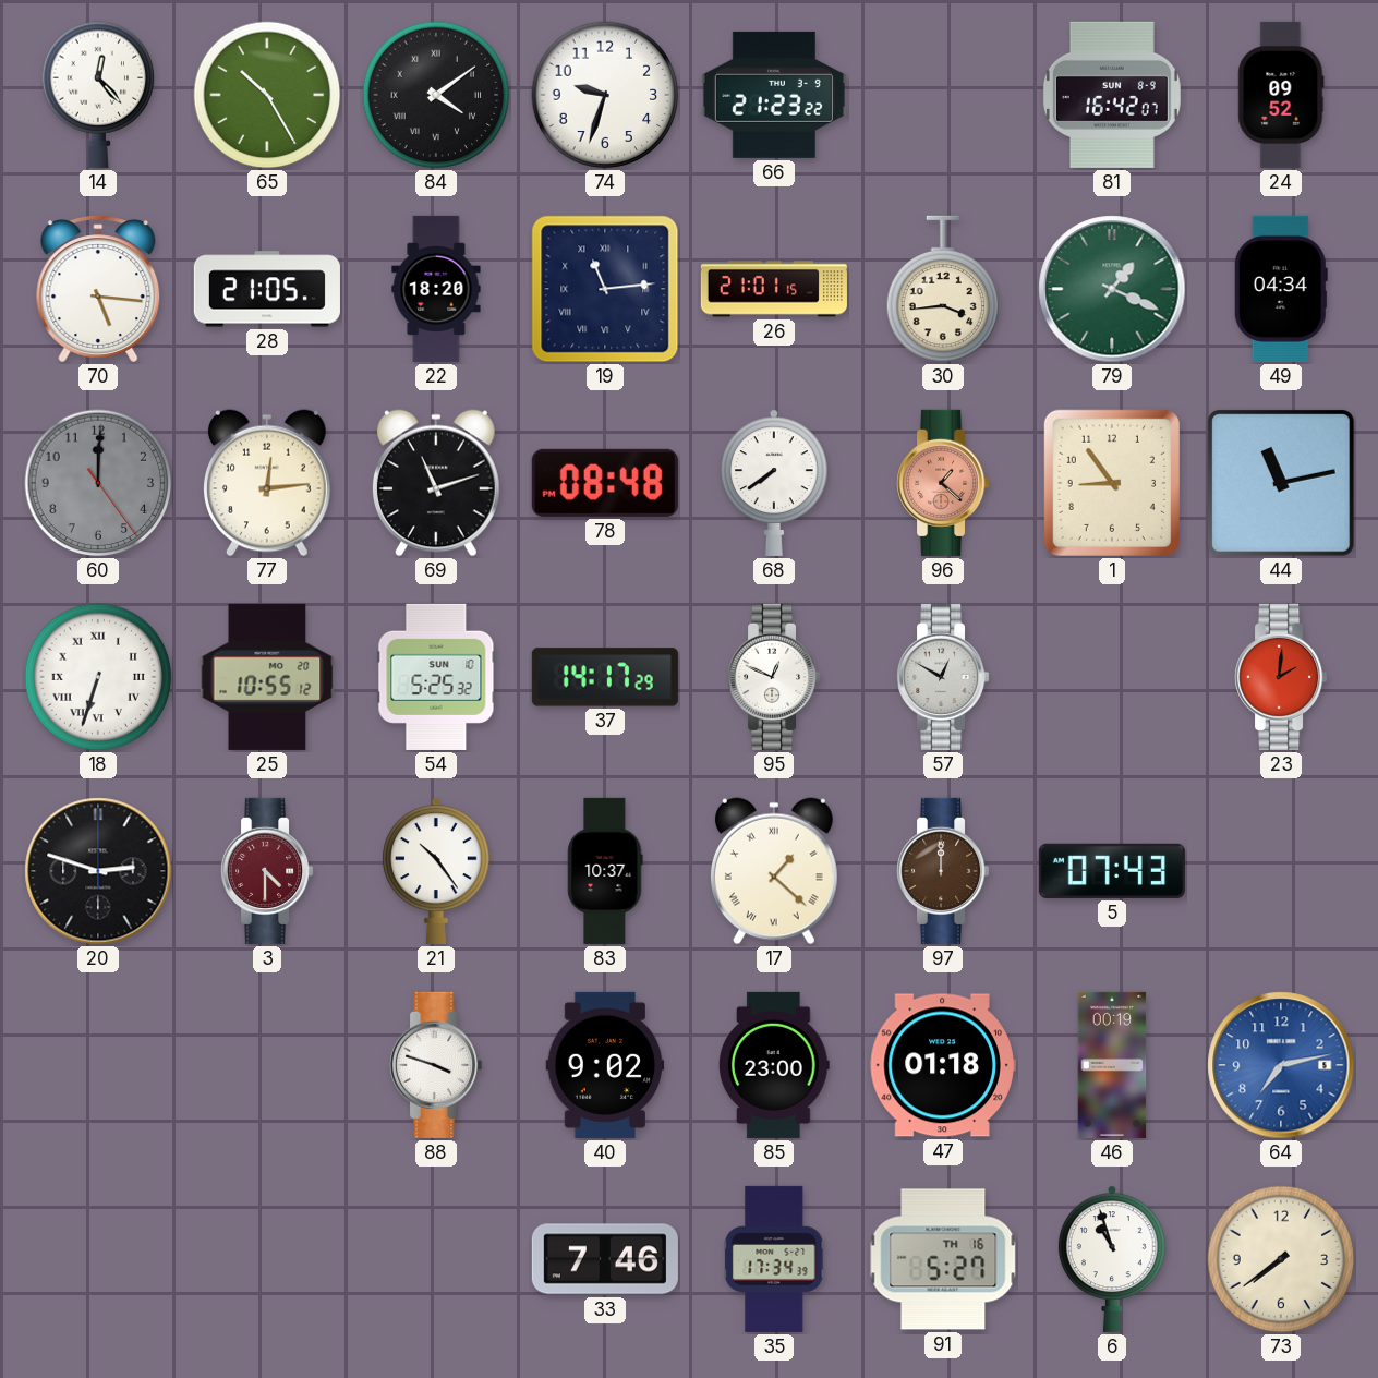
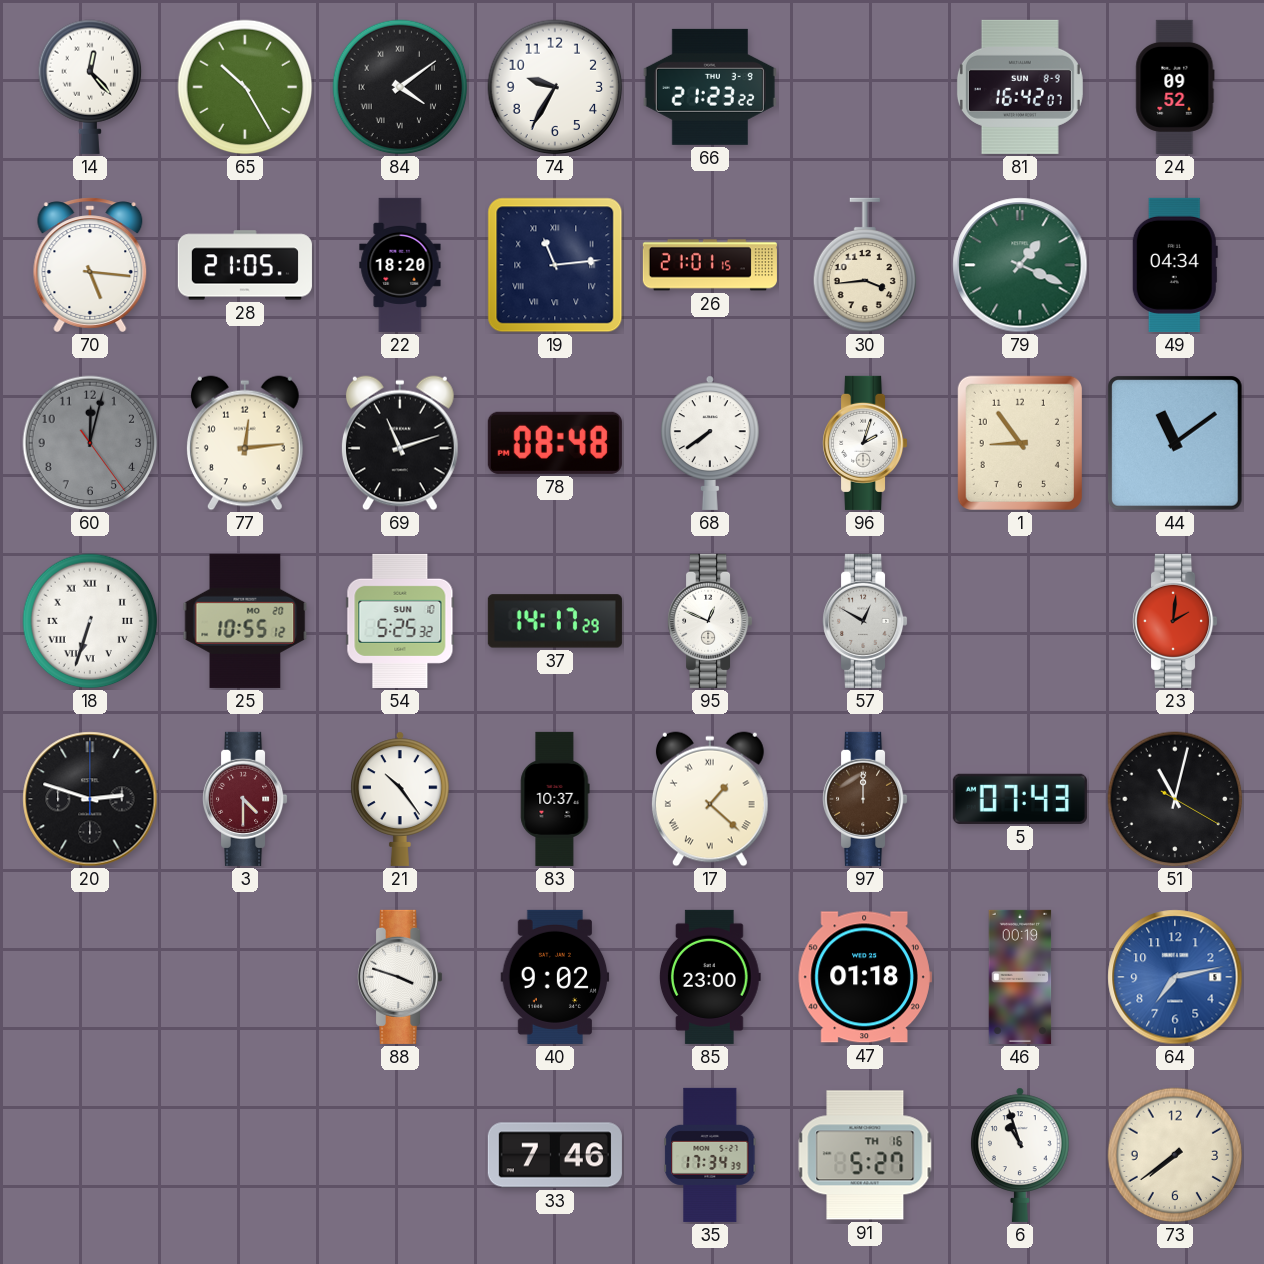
74: 9:33 -> 9:35
60: 12:00 -> 12:02
96: 1:22 -> 2:03
96 dial: salmon -> white
44: 11:13 -> 11:09
51: none -> 11:02
